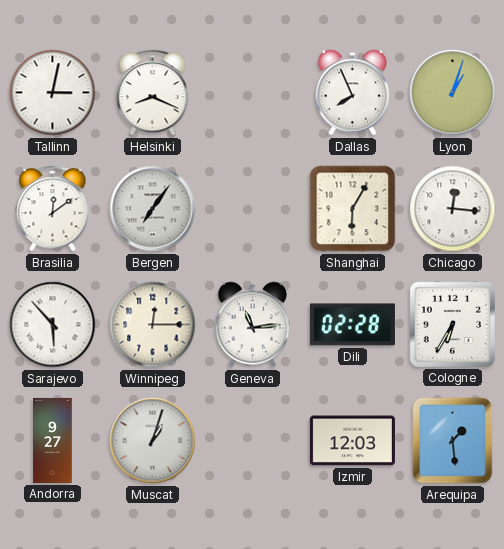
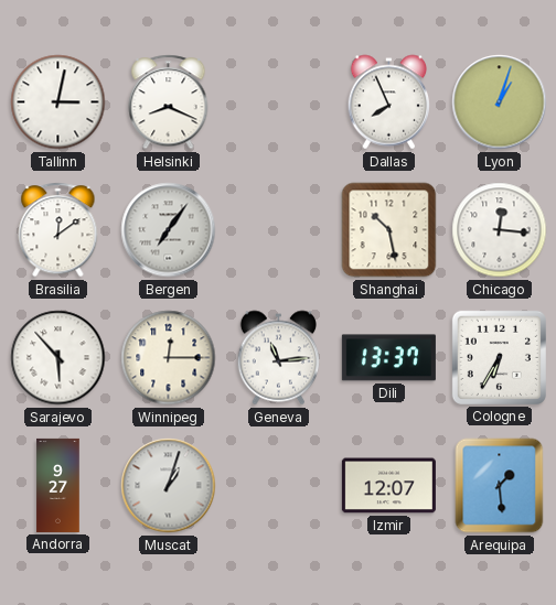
Shanghai: 6:05 -> 10:28
Dili: 02:28 -> 13:37
Izmir: 12:03 -> 12:07
